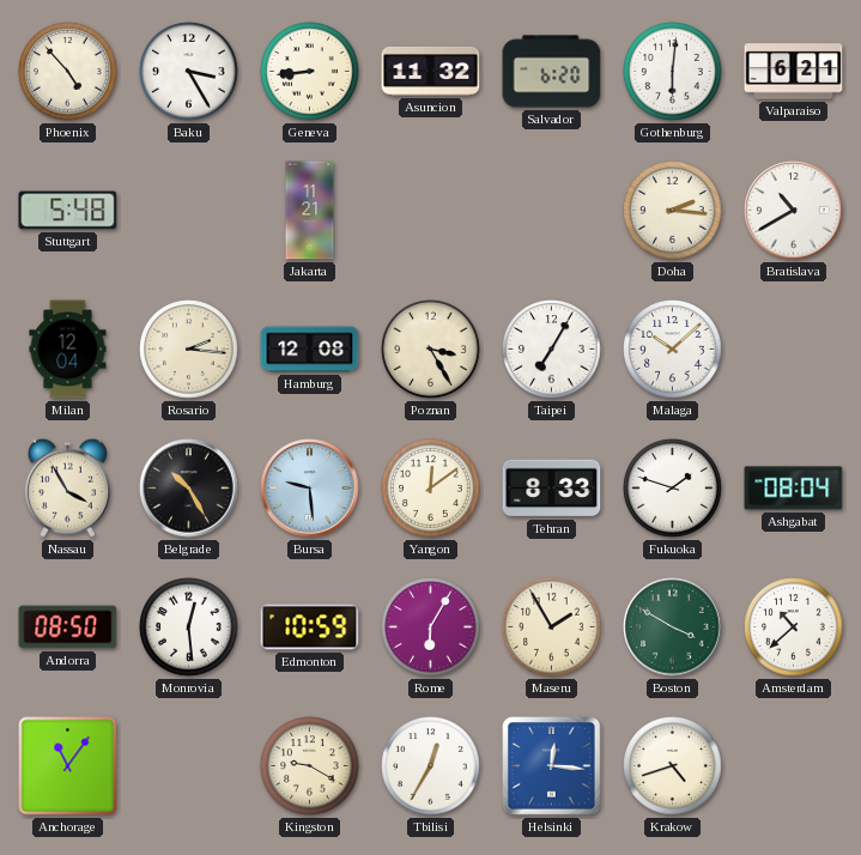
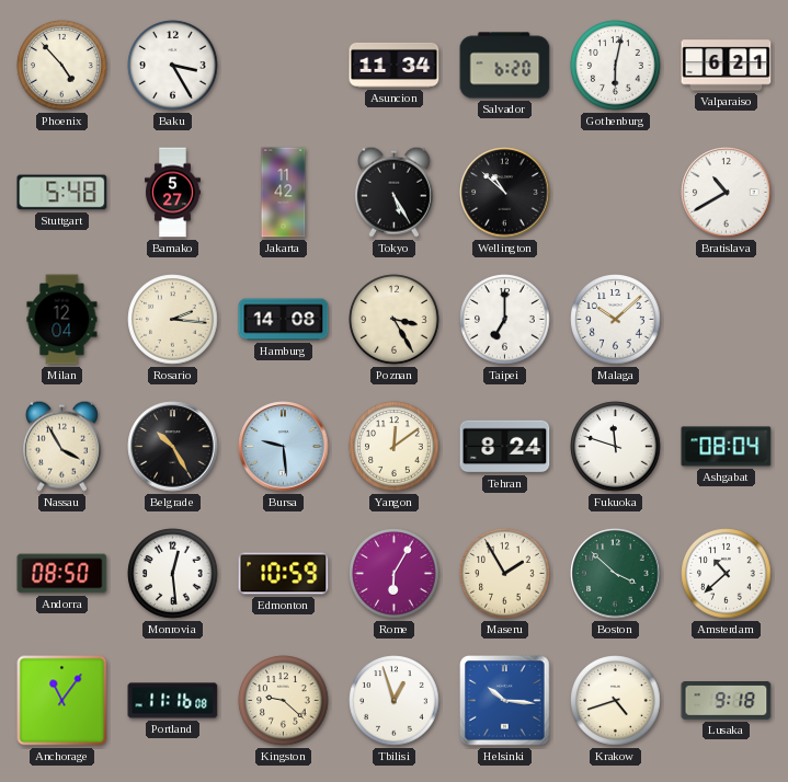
Geneva: 8:44 -> none
Asuncion: 11:32 -> 11:34
Gothenburg: 6:01 -> 6:02
Bamako: none -> 5:27
Jakarta: 11:21 -> 11:42
Tokyo: none -> 5:25
Wellington: none -> 10:52
Doha: 2:16 -> none
Hamburg: 12:08 -> 14:08
Taipei: 7:05 -> 7:00
Tehran: 8:33 -> 8:24
Fukuoka: 1:48 -> 11:48
Boston: 3:50 -> 3:52
Portland: none -> 11:16
Kingston: 9:20 -> 9:22
Tbilisi: 12:35 -> 12:57
Helsinki: 12:16 -> 10:16
Lusaka: none -> 9:18
